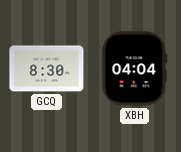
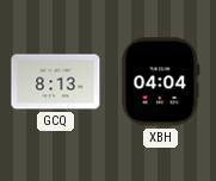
GCQ: 8:30 -> 8:13
